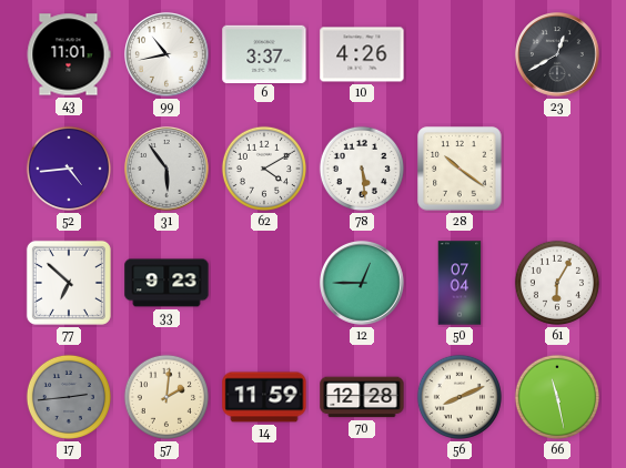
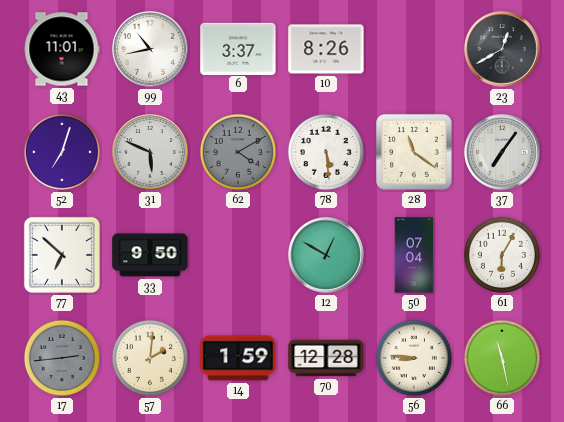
10: 4:26 -> 8:26
52: 4:44 -> 7:03
31: 5:54 -> 5:49
62 dial: white -> grey
28: 10:21 -> 11:21
37: none -> 7:06
33: 9:23 -> 9:50
12: 12:45 -> 12:50
14: 11:59 -> 1:59
56: 8:11 -> 8:46
